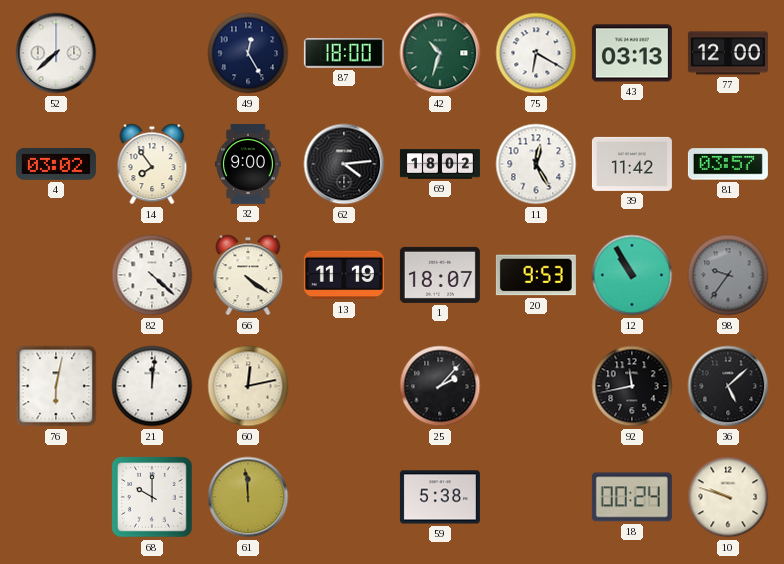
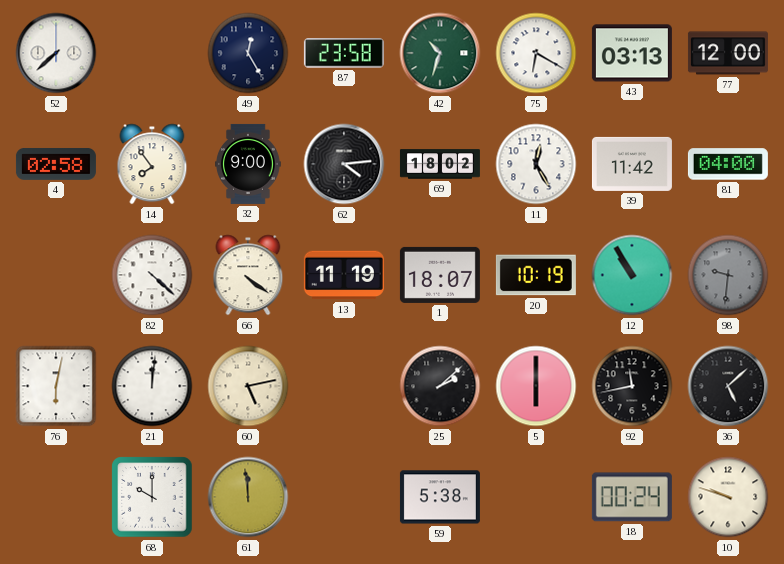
87: 18:00 -> 23:58
4: 03:02 -> 02:58
81: 03:57 -> 04:00
20: 9:53 -> 10:19
98: 9:36 -> 9:31
60: 12:13 -> 5:13
25: 2:07 -> 2:08
5: none -> 6:00
